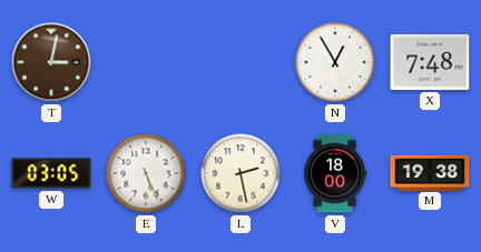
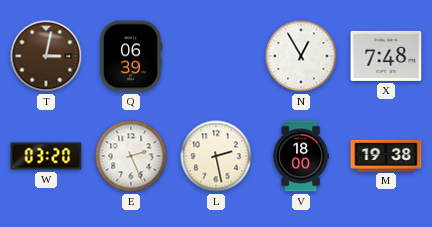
Q: none -> 06:39
W: 03:05 -> 03:20
E: 5:26 -> 2:26
